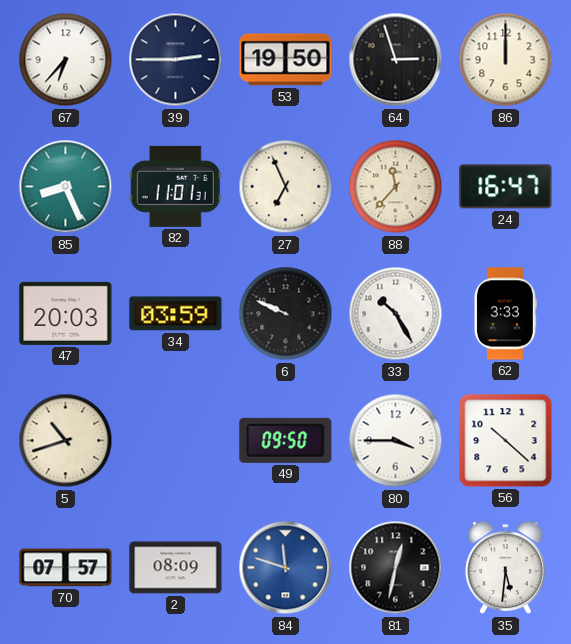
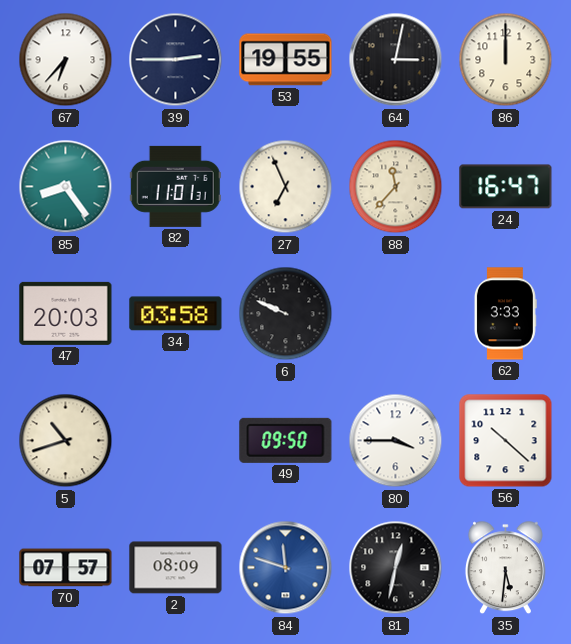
53: 19:50 -> 19:55
64: 2:57 -> 3:02
85: 8:26 -> 8:24
34: 03:59 -> 03:58
33: 10:25 -> none
